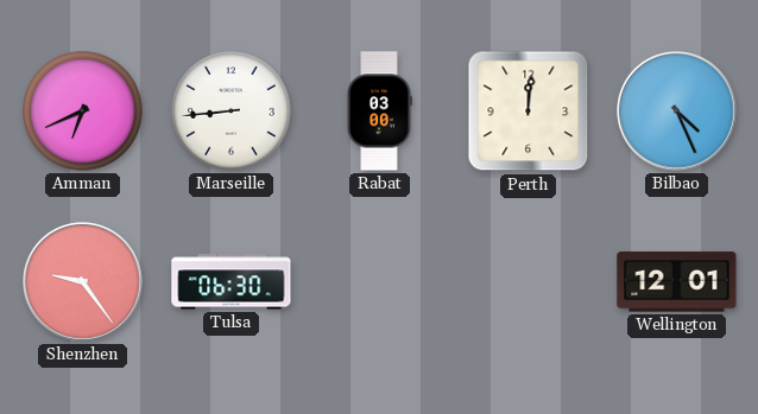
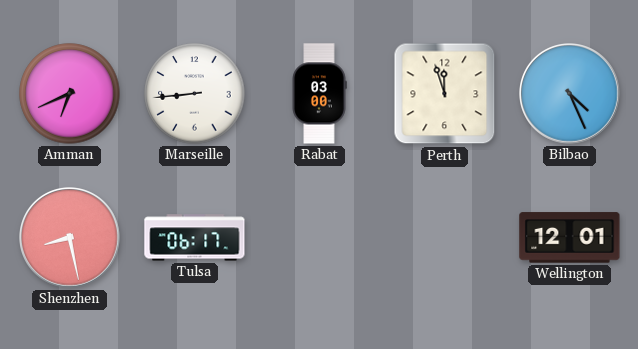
Perth: 12:01 -> 11:57
Shenzhen: 9:24 -> 8:28
Tulsa: 06:30 -> 06:17
